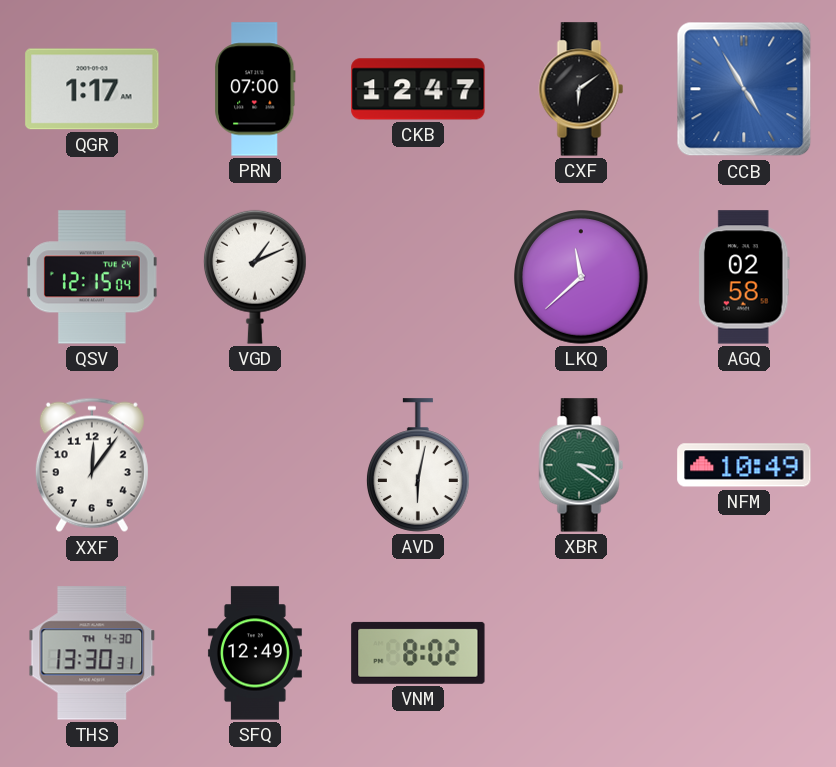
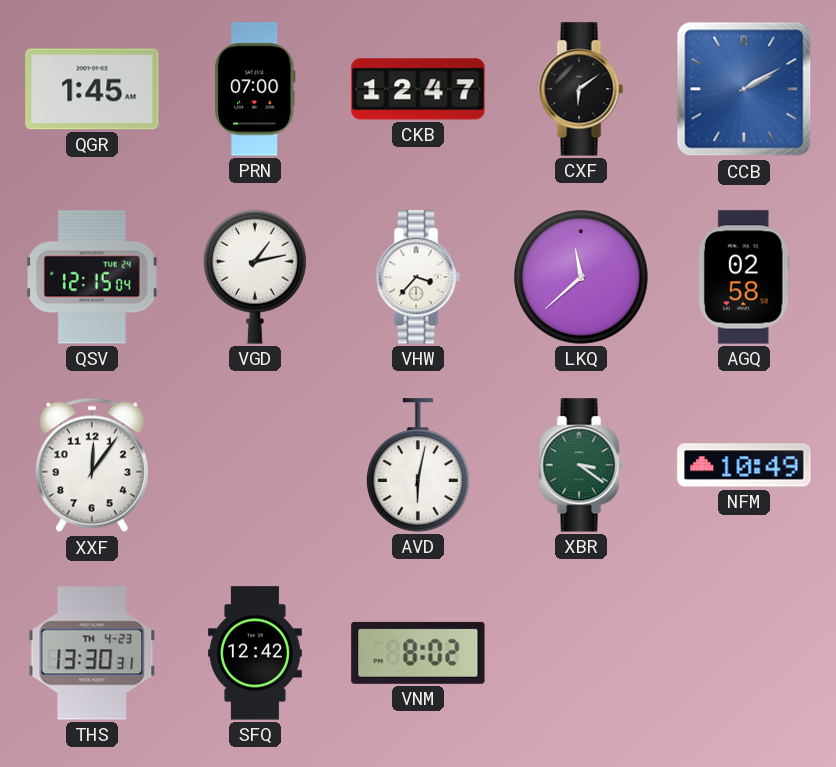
QGR: 1:17 -> 1:45
CCB: 4:55 -> 2:10
VGD: 1:11 -> 1:13
VHW: none -> 3:37
THS date: TH 4-30 -> TH 4-23
SFQ: 12:49 -> 12:42
